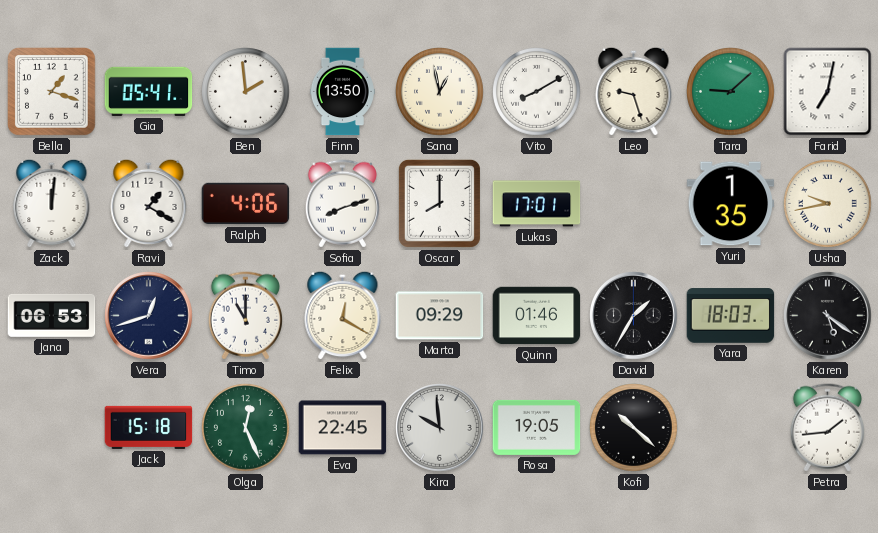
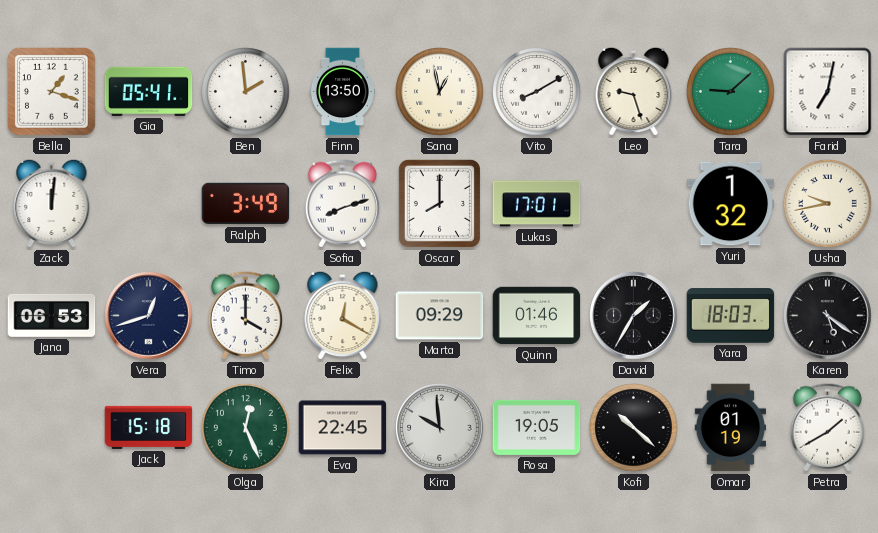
Ravi: 1:20 -> none
Ralph: 4:06 -> 3:49
Yuri: 1:35 -> 1:32
Timo: 11:00 -> 4:00
Omar: none -> 01:19
Petra: 1:44 -> 1:40
